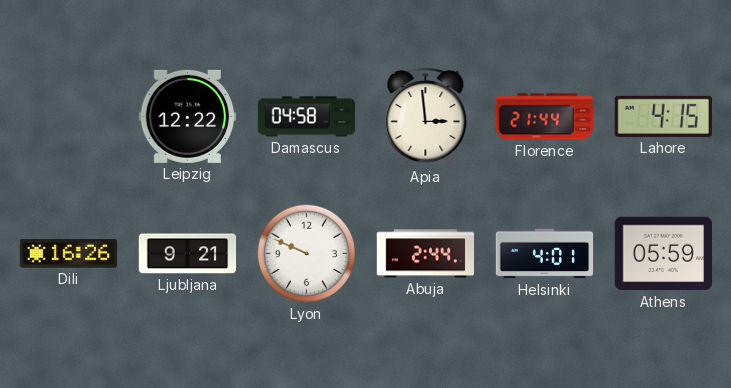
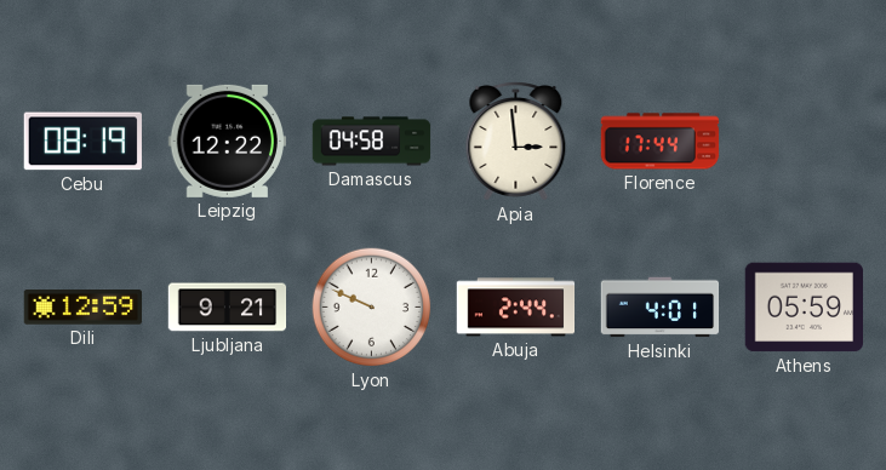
Cebu: none -> 08:19
Florence: 21:44 -> 17:44
Lahore: 4:15 -> none
Dili: 16:26 -> 12:59
